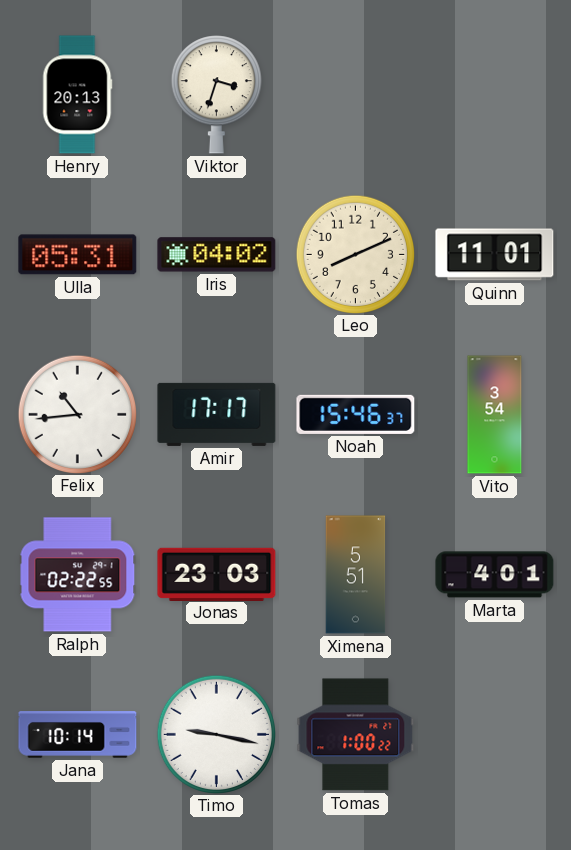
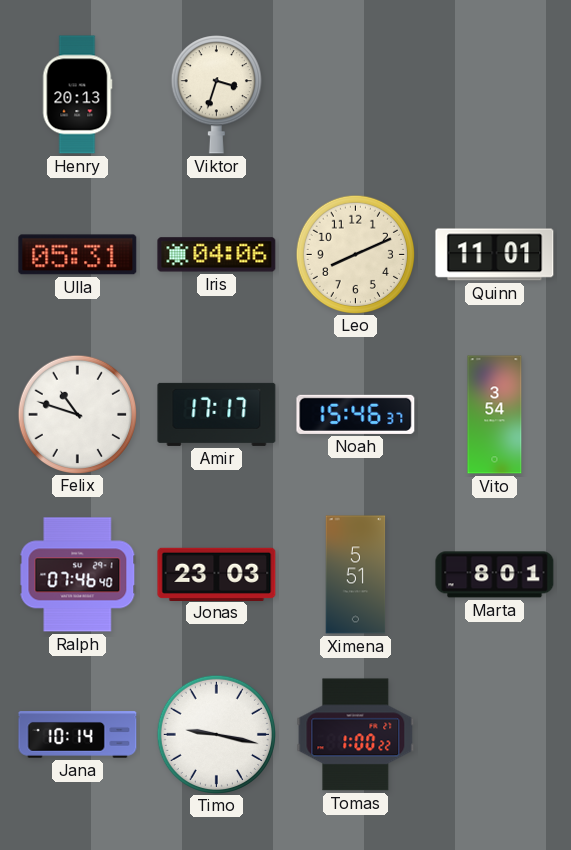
Iris: 04:02 -> 04:06
Felix: 10:44 -> 10:48
Ralph: 02:22 -> 07:46
Marta: 4:01 -> 8:01
